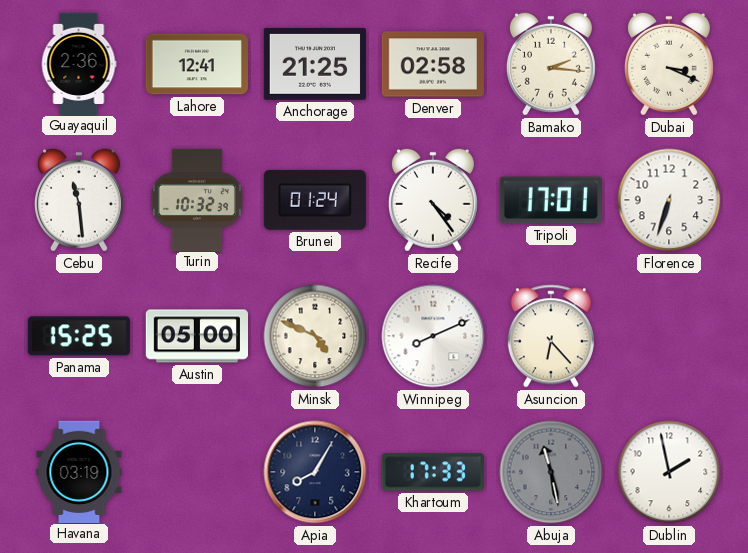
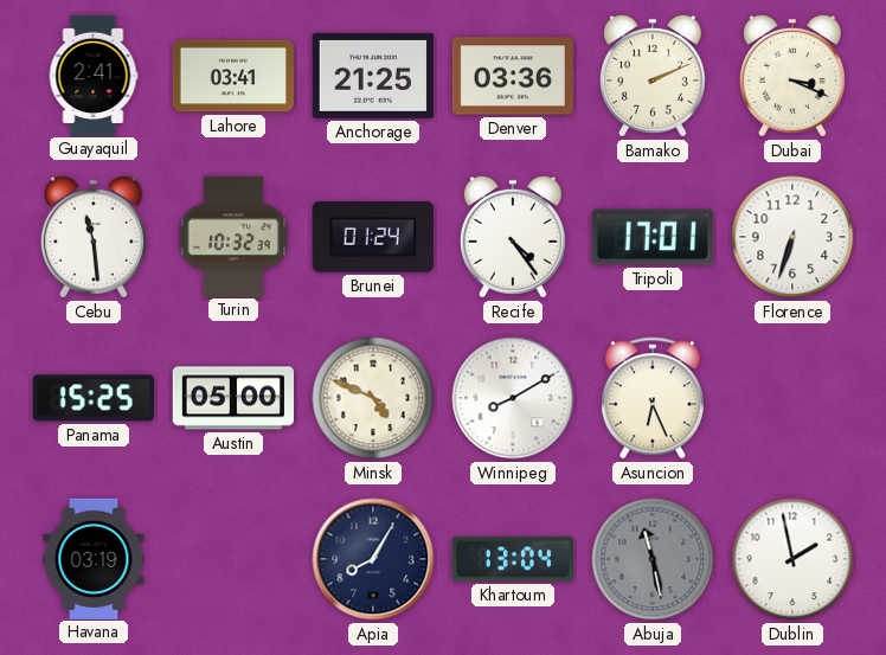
Guayaquil: 2:36 -> 2:41
Lahore: 12:41 -> 03:41
Denver: 02:58 -> 03:36
Bamako: 2:16 -> 2:11
Winnipeg: 8:11 -> 8:10
Asuncion: 6:23 -> 6:26
Khartoum: 17:33 -> 13:04
